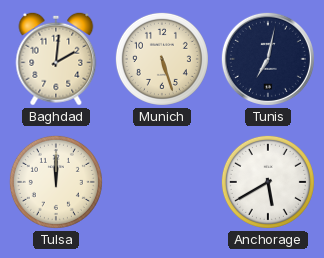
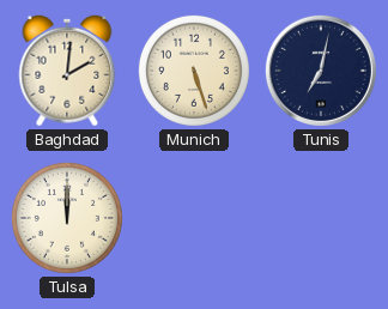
Anchorage: 5:40 -> none
